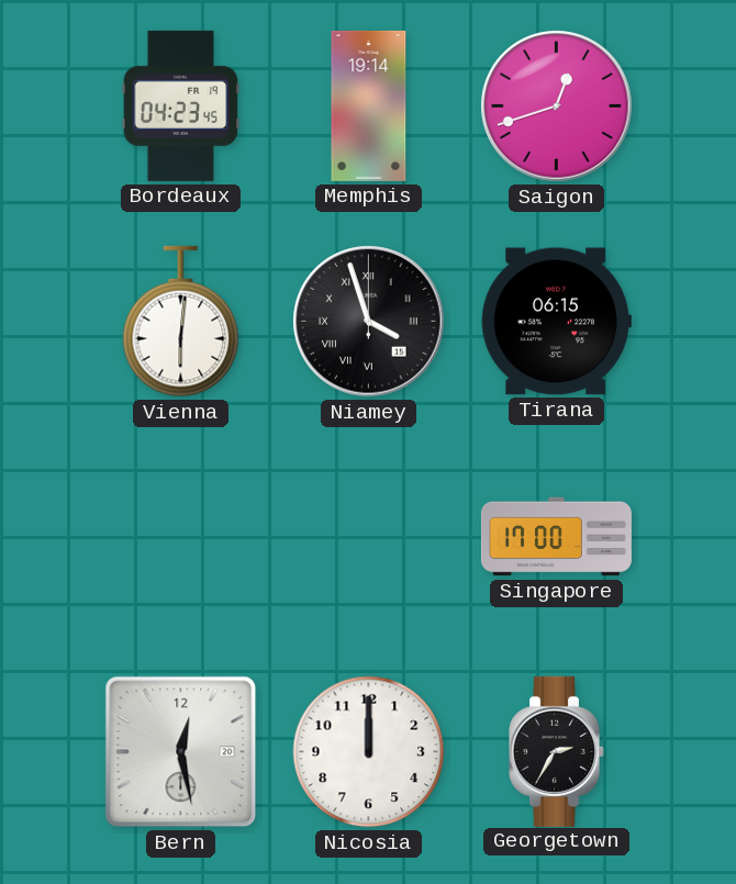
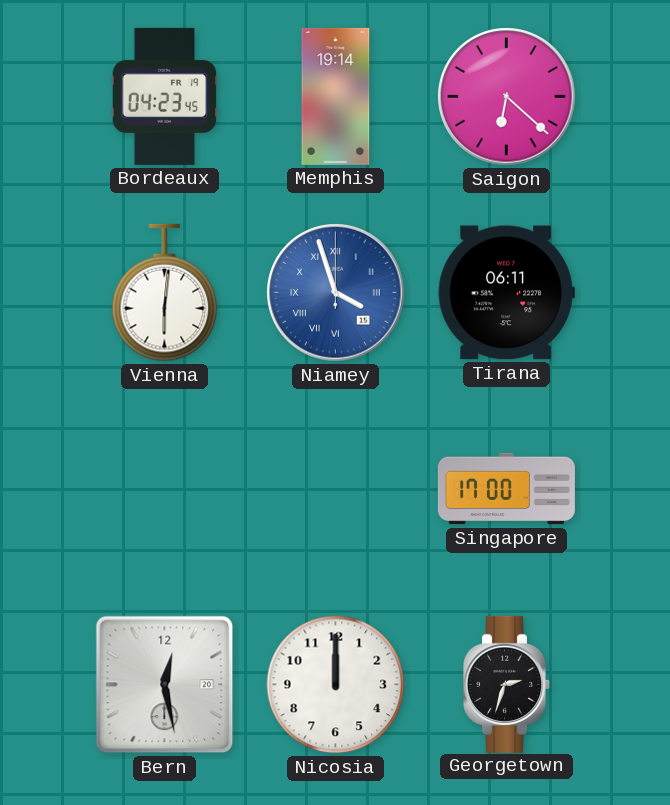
Saigon: 12:42 -> 6:22
Niamey dial: black -> blue
Tirana: 06:15 -> 06:11
Georgetown: 2:35 -> 2:33
